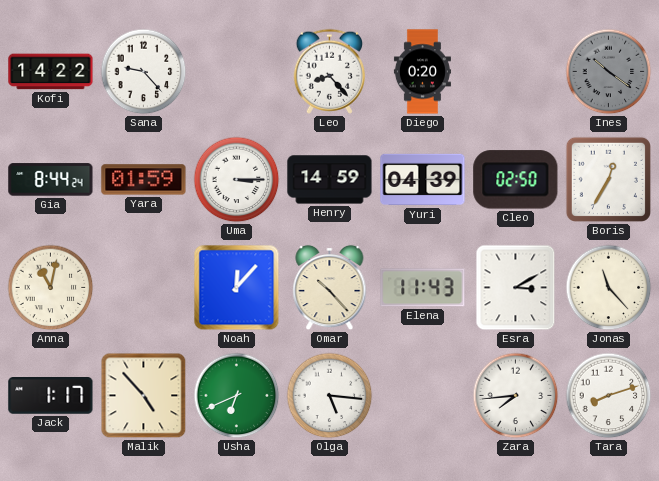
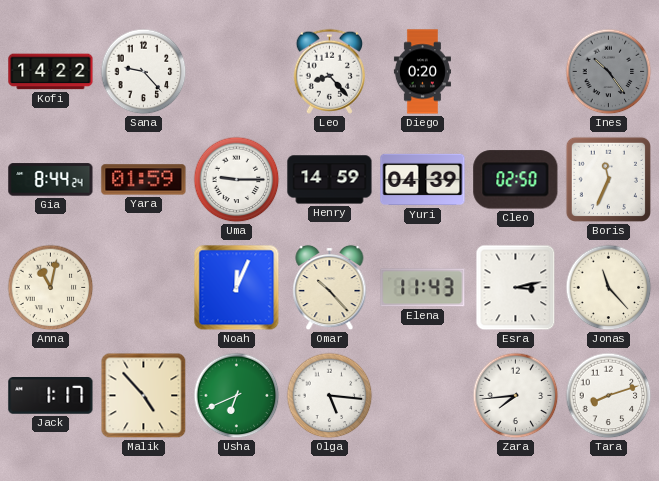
Ines: 10:21 -> 10:24
Uma: 3:15 -> 9:15
Boris: 12:35 -> 11:34
Noah: 12:07 -> 12:04
Esra: 3:10 -> 3:13
